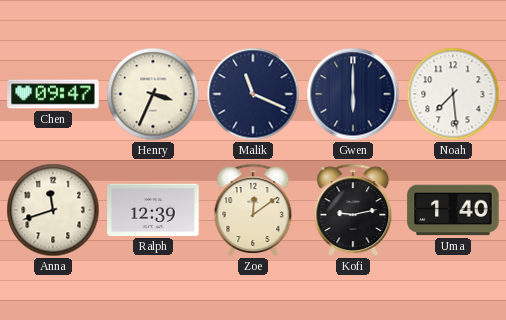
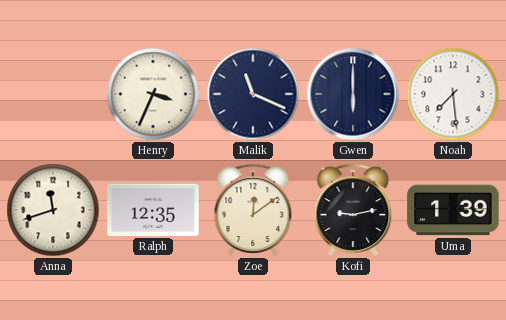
Chen: 09:47 -> none
Ralph: 12:39 -> 12:35
Uma: 1:40 -> 1:39
